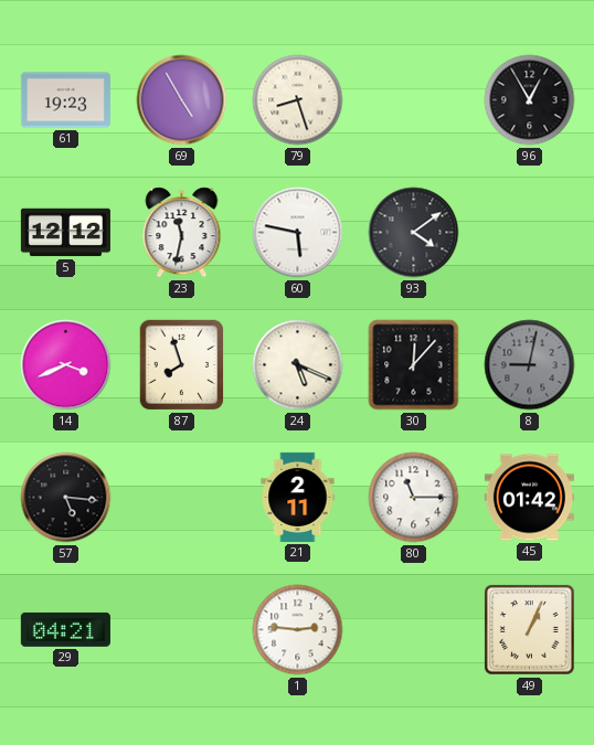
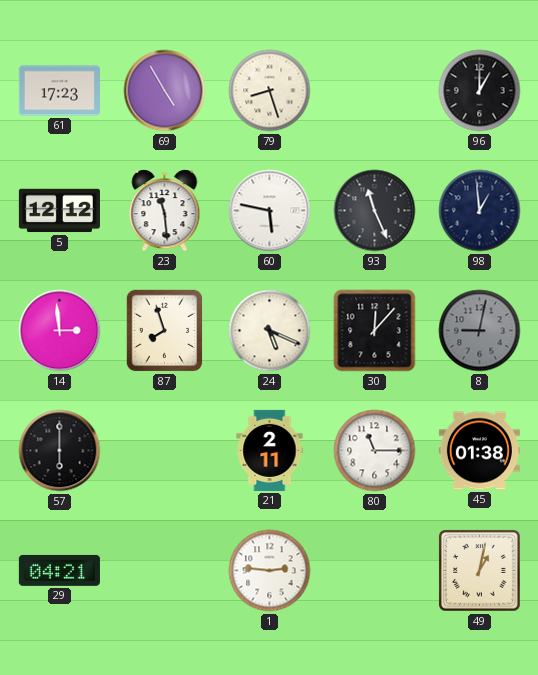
61: 19:23 -> 17:23
96: 12:55 -> 1:00
23: 11:32 -> 11:29
93: 4:09 -> 11:26
98: none -> 12:59
14: 3:41 -> 2:59
57: 5:16 -> 6:00
45: 01:42 -> 01:38
49: 1:04 -> 1:02
